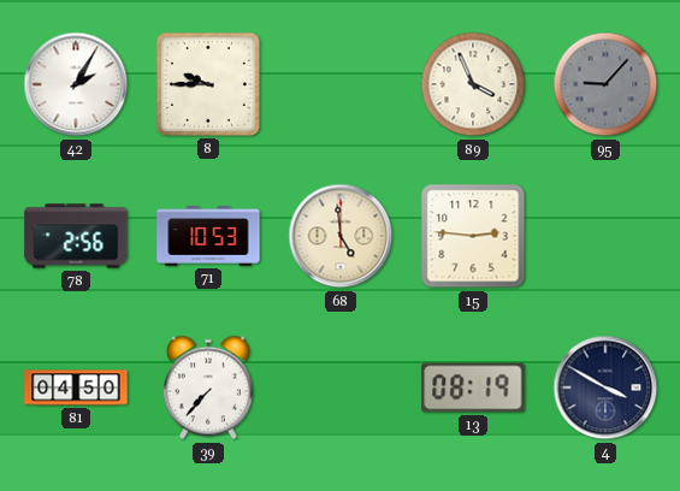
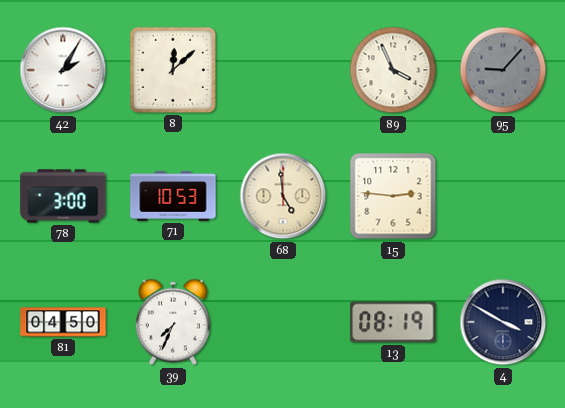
8: 9:45 -> 12:08
78: 2:56 -> 3:00
39: 7:37 -> 7:34
